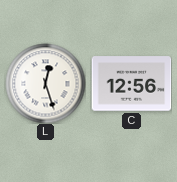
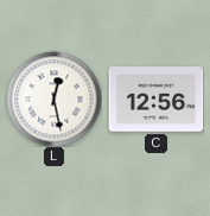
L: 12:27 -> 12:28
